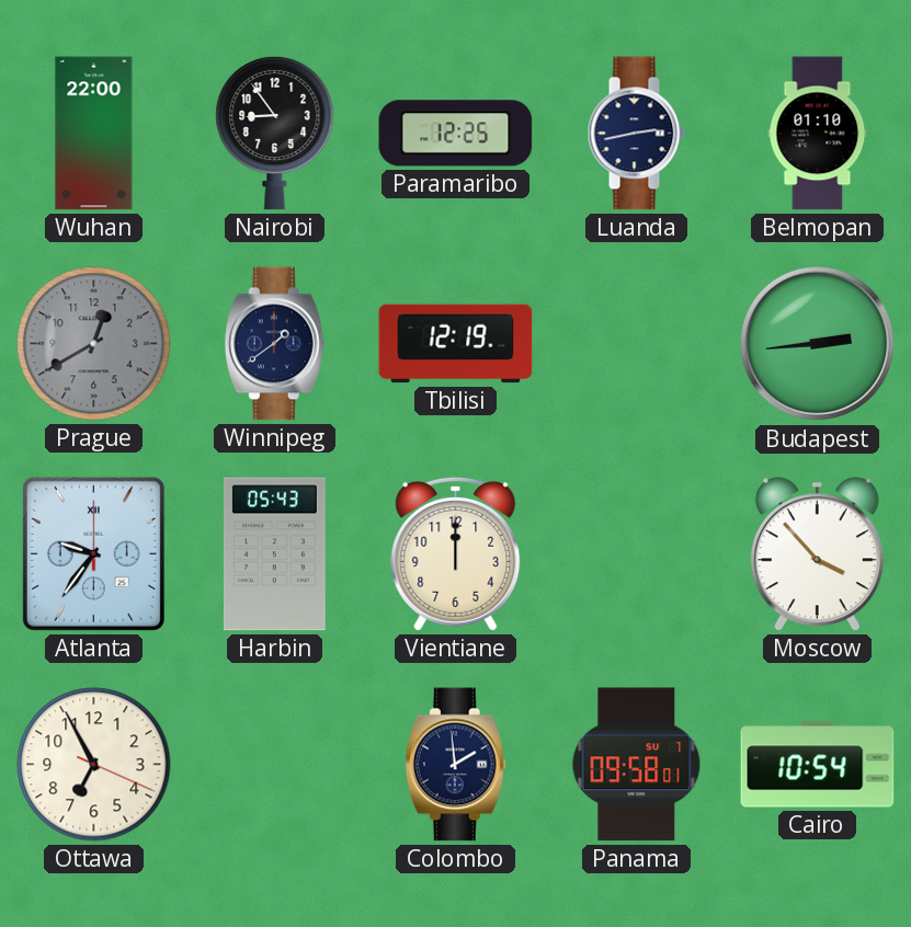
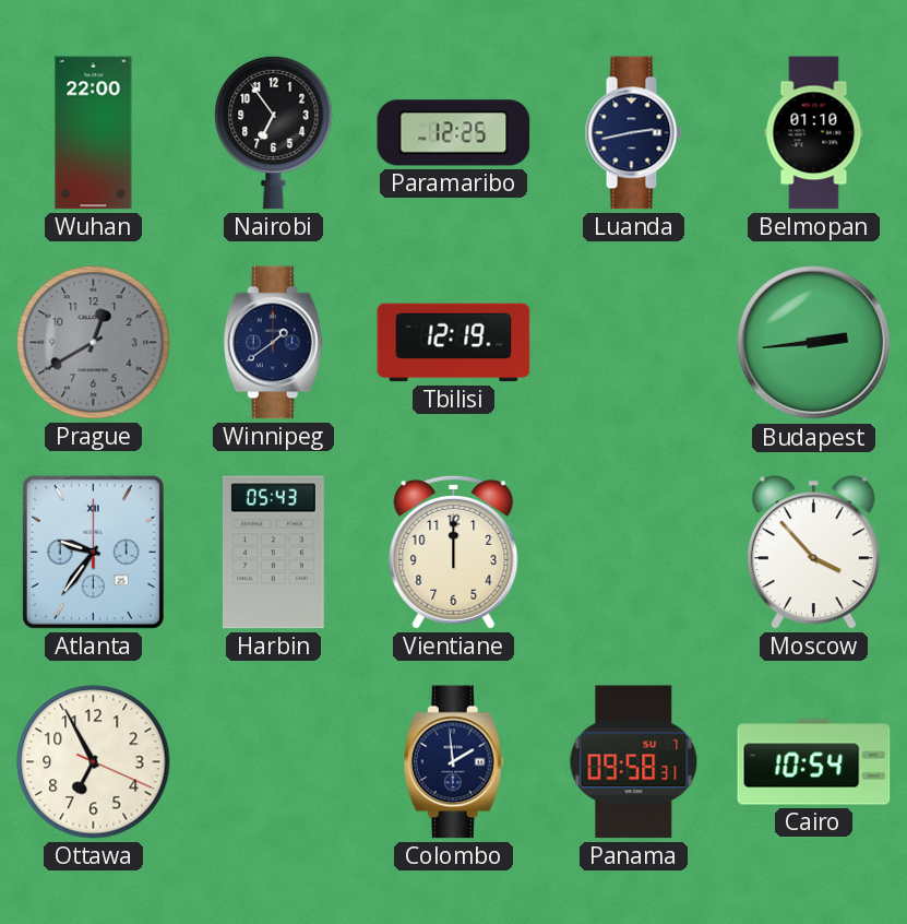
Nairobi: 8:54 -> 6:54
Panama: 09:58:01 -> 09:58:31
